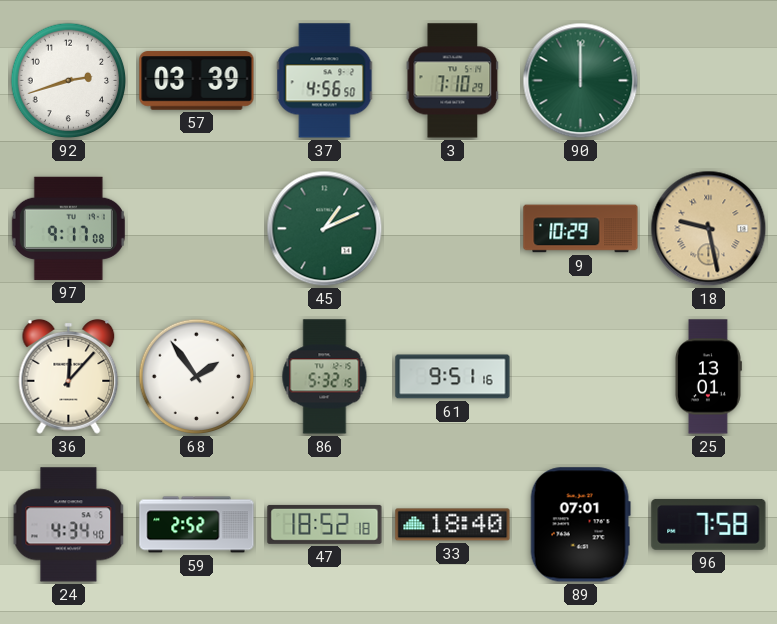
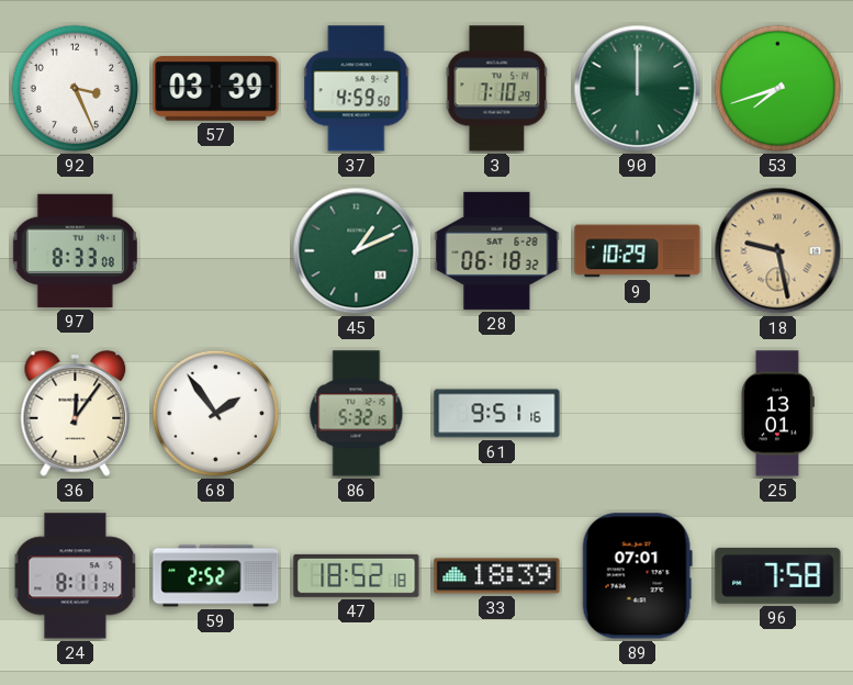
92: 2:42 -> 3:26
37: 4:56 -> 4:59
53: none -> 7:42
97: 9:17 -> 8:33
28: none -> 06:18
36: 12:07 -> 12:06
24: 4:34 -> 8:11
33: 18:40 -> 18:39
